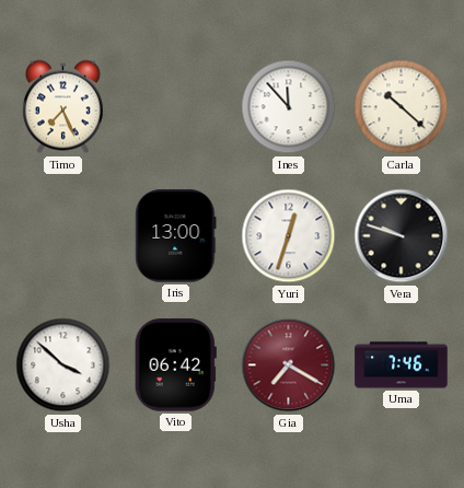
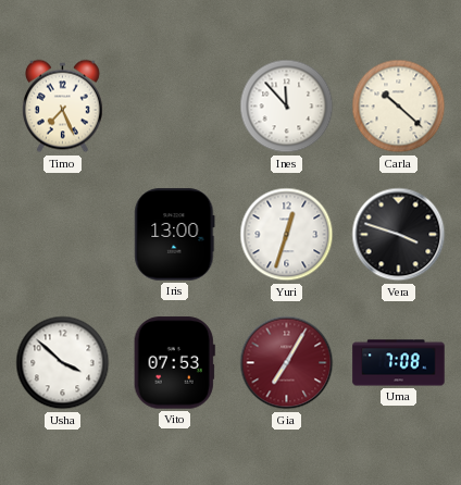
Vera: 9:48 -> 3:48
Vito: 06:42 -> 07:53
Gia: 7:20 -> 7:05
Uma: 7:46 -> 7:08
